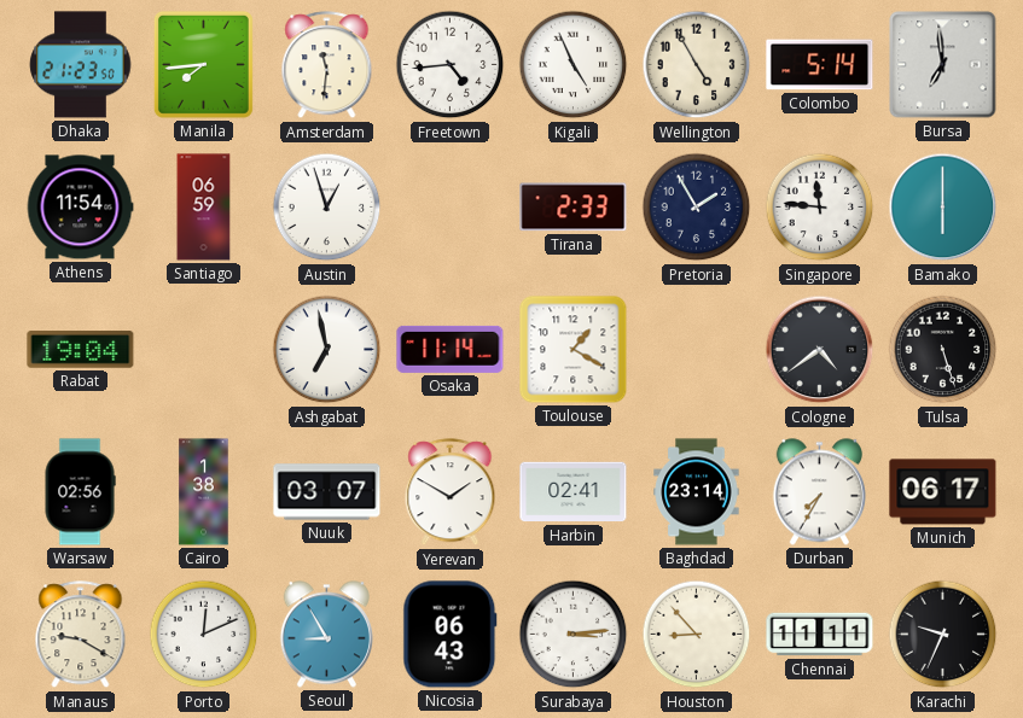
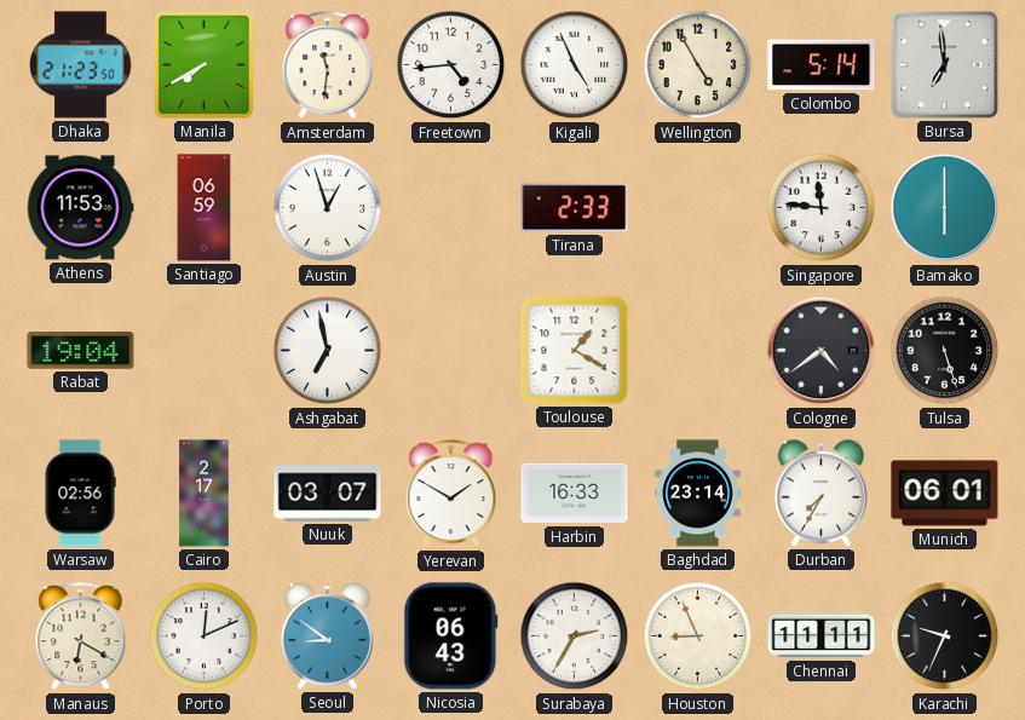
Manila: 7:44 -> 7:40
Athens: 11:54 -> 11:53
Pretoria: 1:55 -> none
Osaka: 11:14 -> none
Cairo: 1:38 -> 2:17
Harbin: 02:41 -> 16:33
Munich: 06:17 -> 06:01
Manaus: 9:20 -> 6:20
Seoul: 8:55 -> 8:51
Surabaya: 3:14 -> 2:35
Houston: 8:53 -> 8:56
